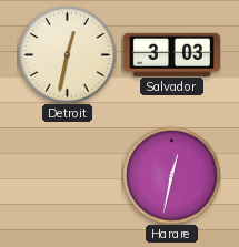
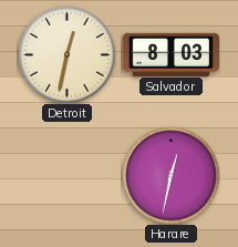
Salvador: 3:03 -> 8:03
